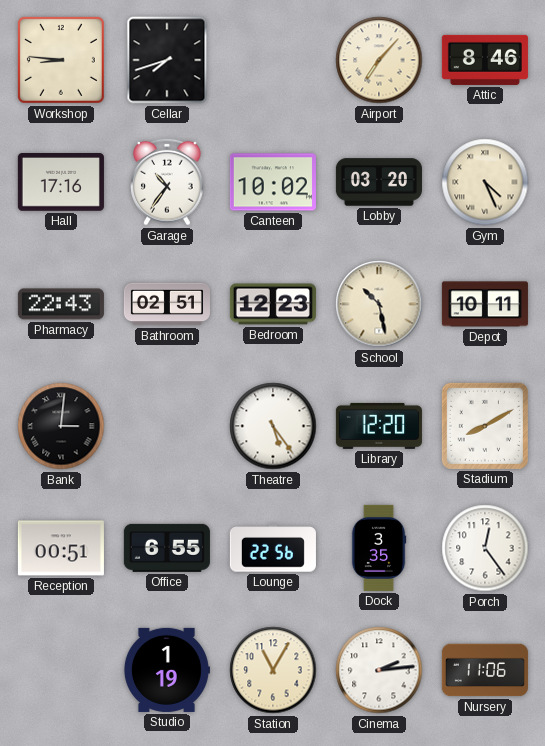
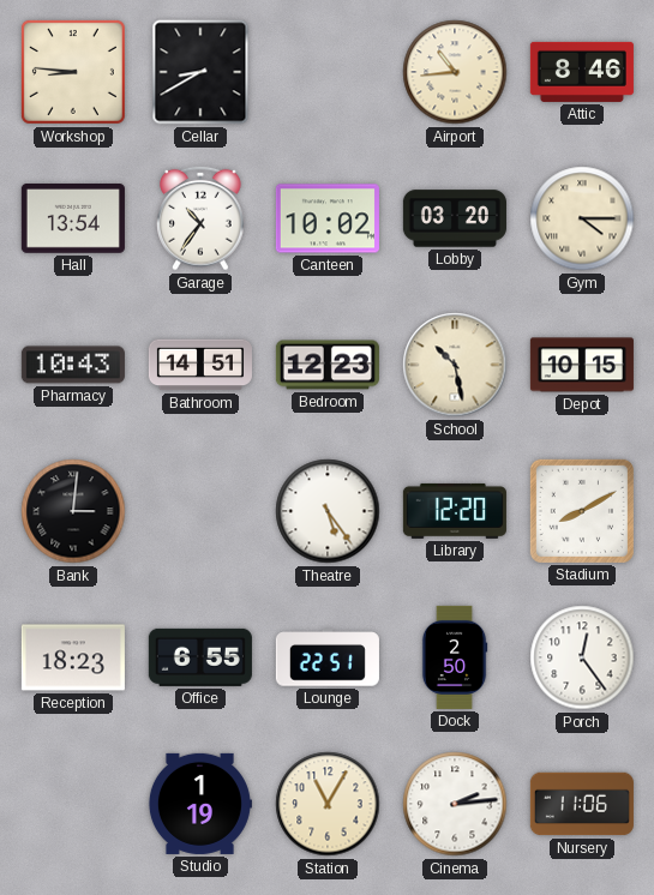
Cellar: 7:42 -> 8:40
Airport: 7:07 -> 10:44
Hall: 17:16 -> 13:54
Gym: 4:26 -> 4:15
Pharmacy: 22:43 -> 10:43
Bathroom: 02:51 -> 14:51
Depot: 10:11 -> 10:15
Reception: 00:51 -> 18:23
Lounge: 22:56 -> 22:51
Dock: 3:35 -> 2:50
